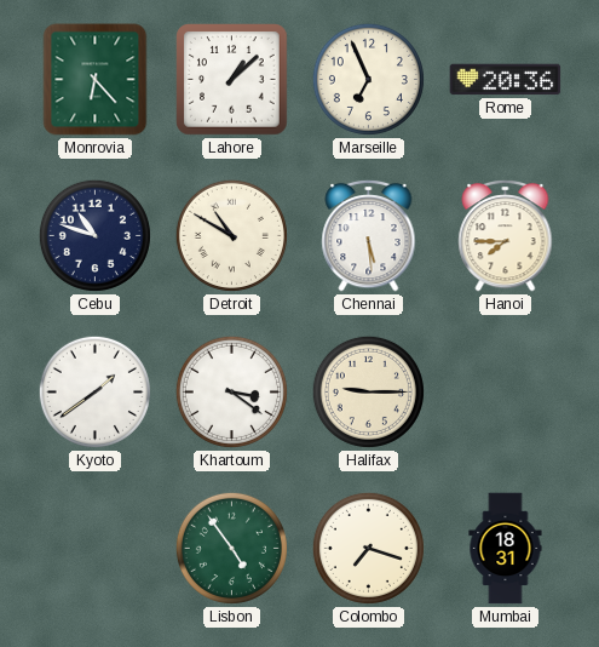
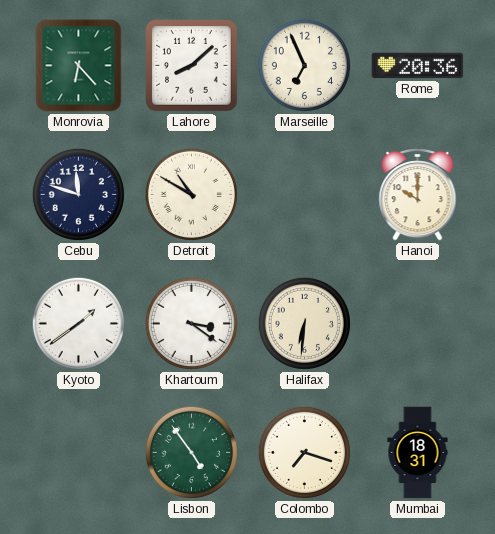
Lahore: 1:08 -> 8:08
Cebu: 10:48 -> 11:48
Chennai: 5:29 -> none
Hanoi: 7:45 -> 10:00
Halifax: 9:15 -> 6:31
